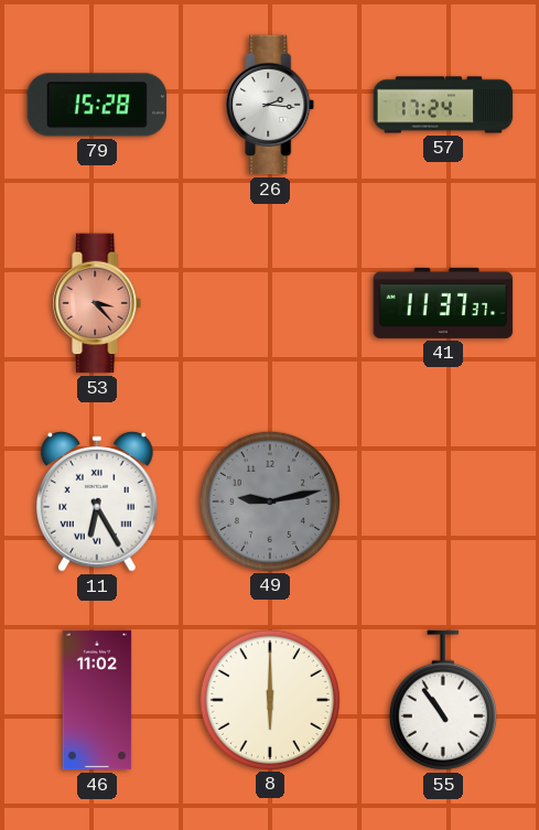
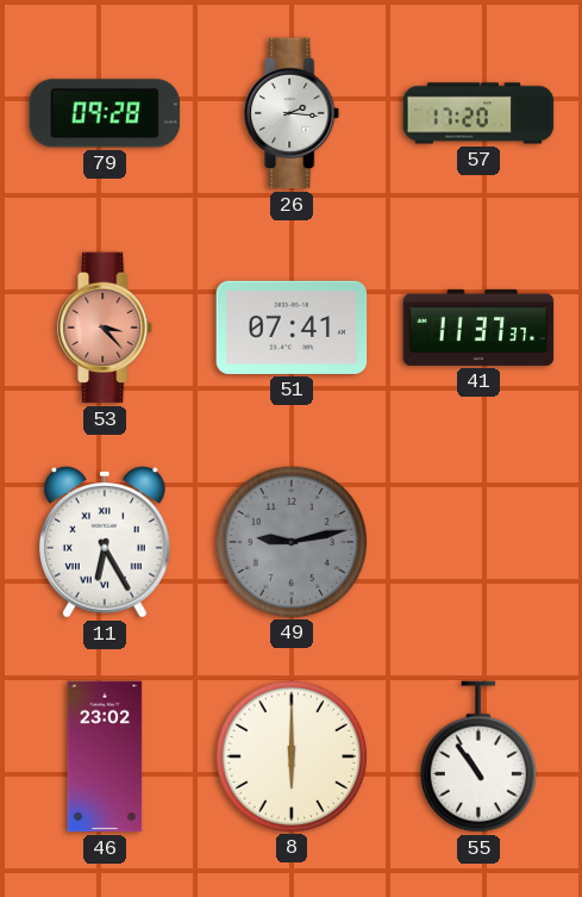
79: 15:28 -> 09:28
57: 17:24 -> 17:20
51: none -> 07:41
46: 11:02 -> 23:02
